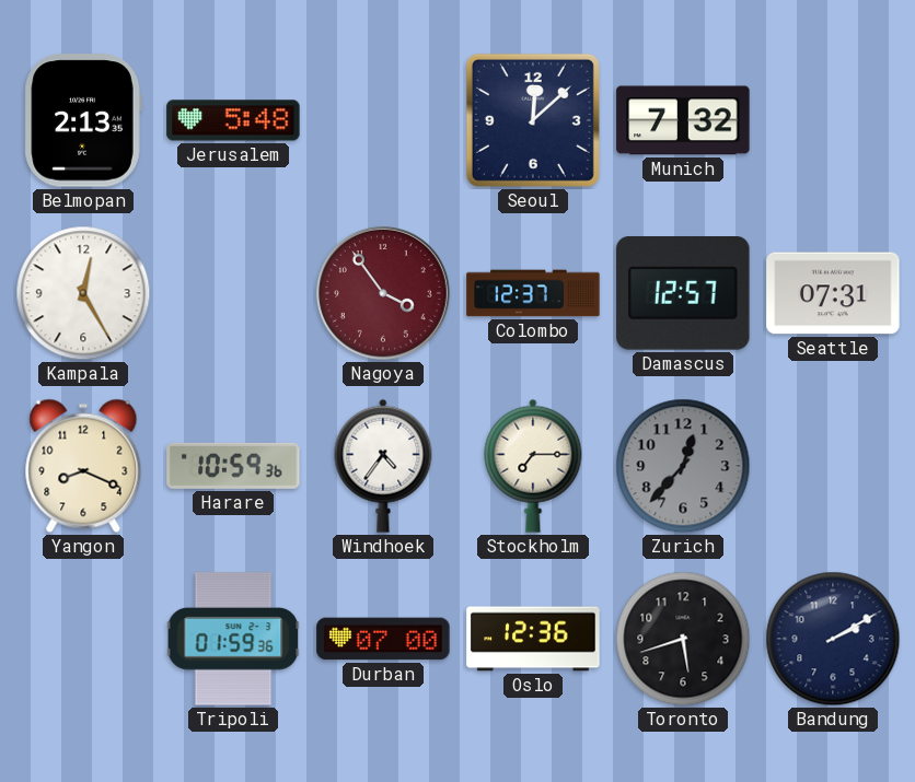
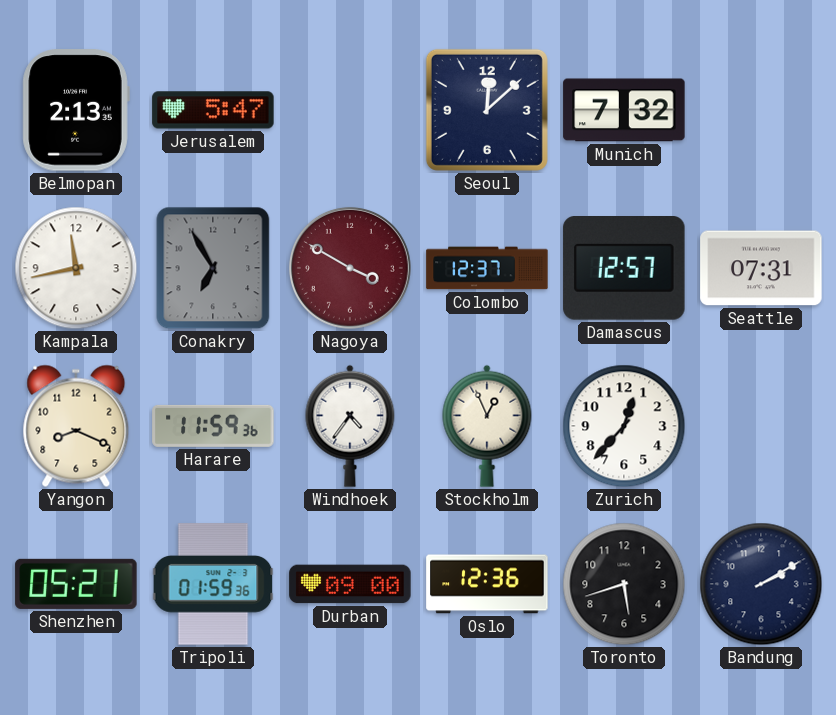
Jerusalem: 5:48 -> 5:47
Kampala: 12:25 -> 11:43
Conakry: none -> 6:55
Nagoya: 3:54 -> 3:50
Harare: 10:59 -> 11:59
Stockholm: 7:15 -> 12:56
Zurich dial: grey -> white
Shenzhen: none -> 05:21
Durban: 07:00 -> 09:00
